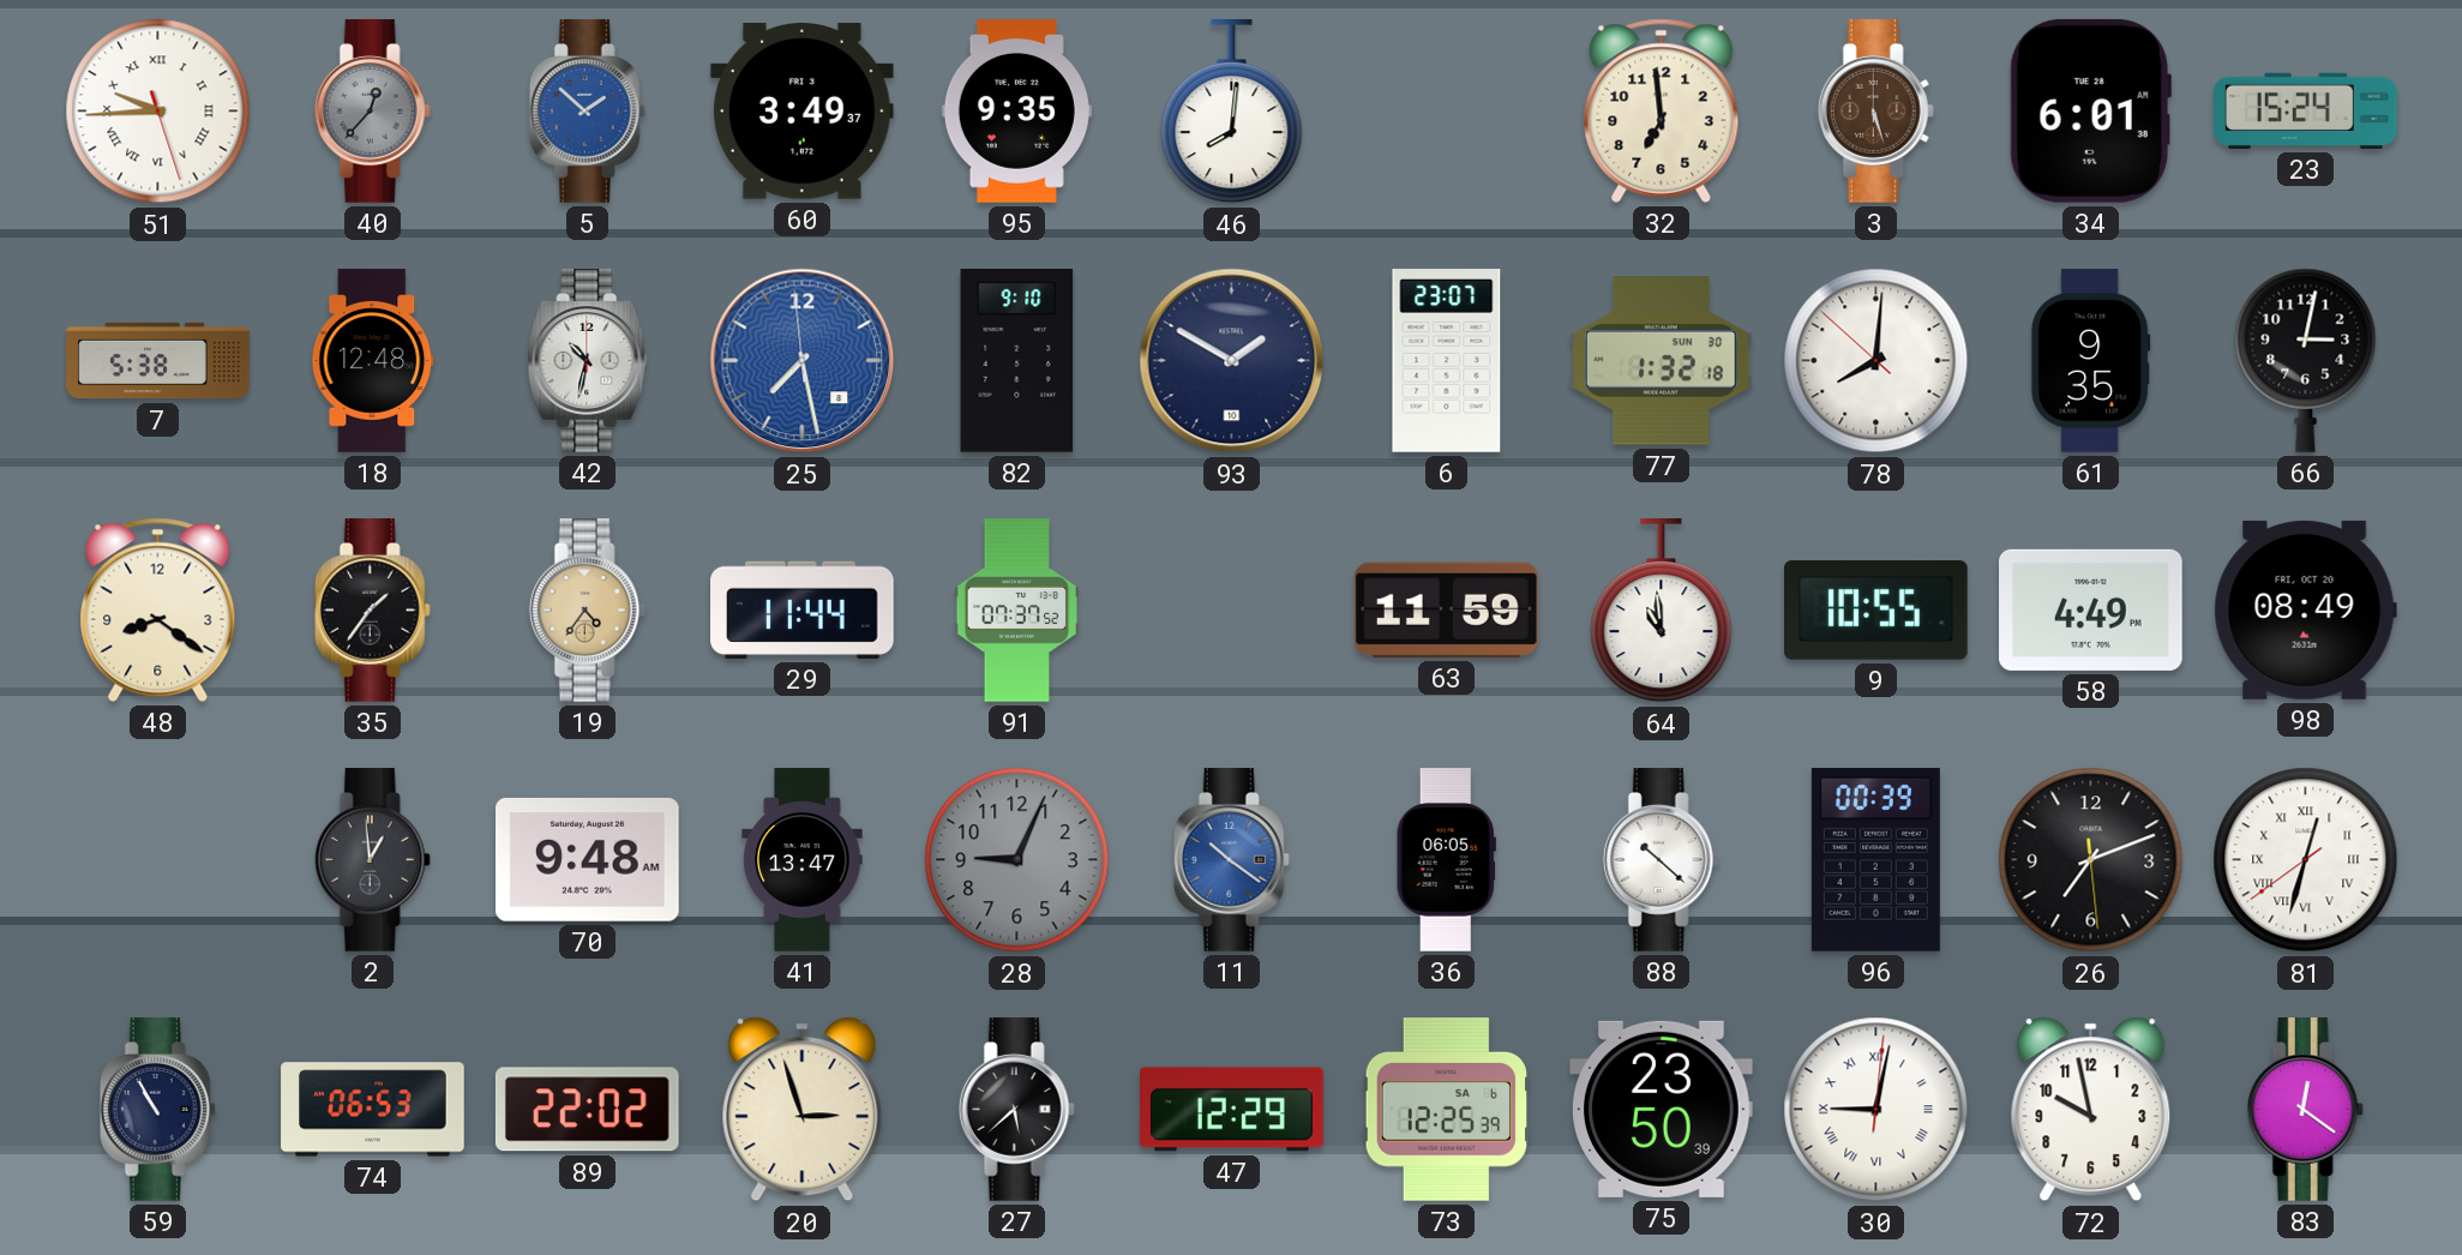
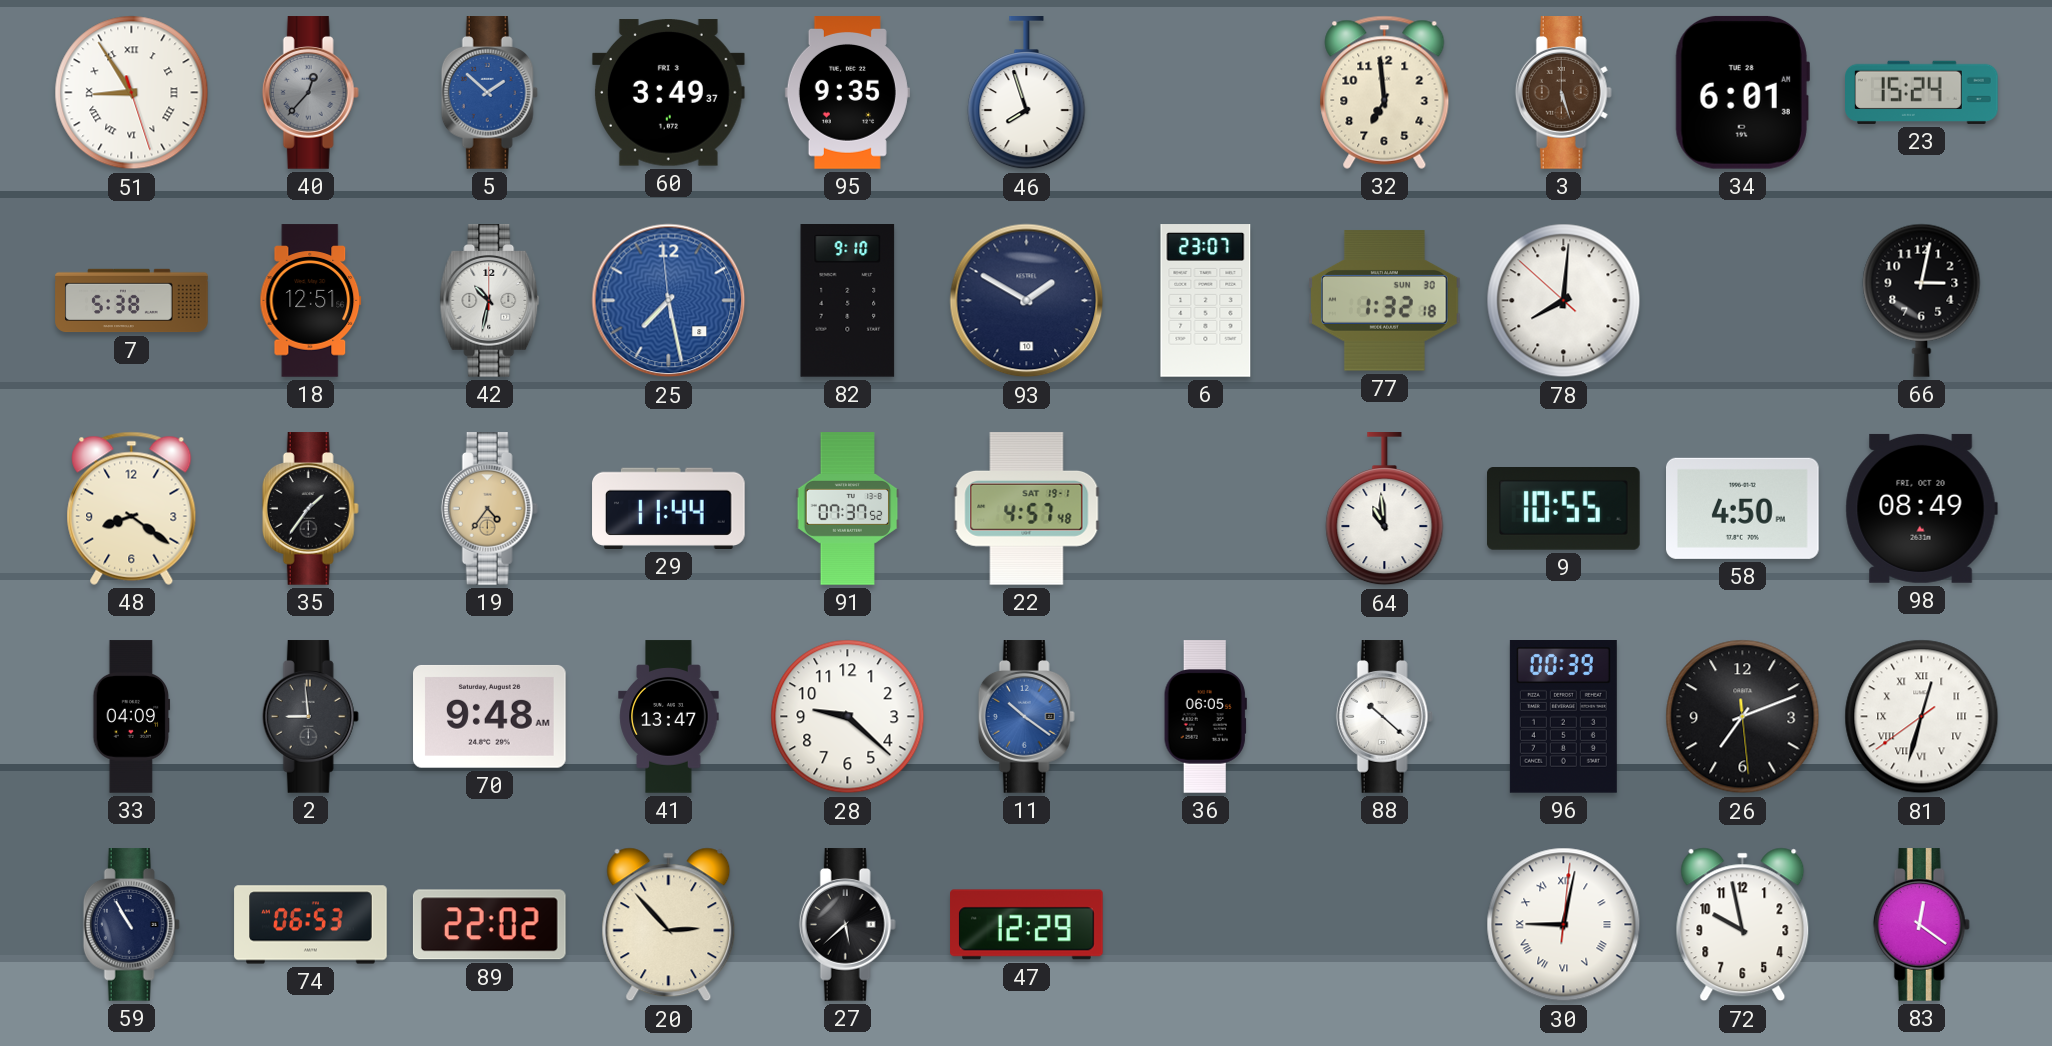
51: 9:44 -> 8:54
46: 8:01 -> 7:57
18: 12:48 -> 12:51
61: 9:35 -> none
22: none -> 4:57
63: 11:59 -> none
58: 4:49 -> 4:50
33: none -> 04:09
2: 12:59 -> 8:59
28: 9:04 -> 9:22
28 dial: grey -> white
20: 2:57 -> 2:53
73: 12:25 -> none
75: 23:50 -> none
